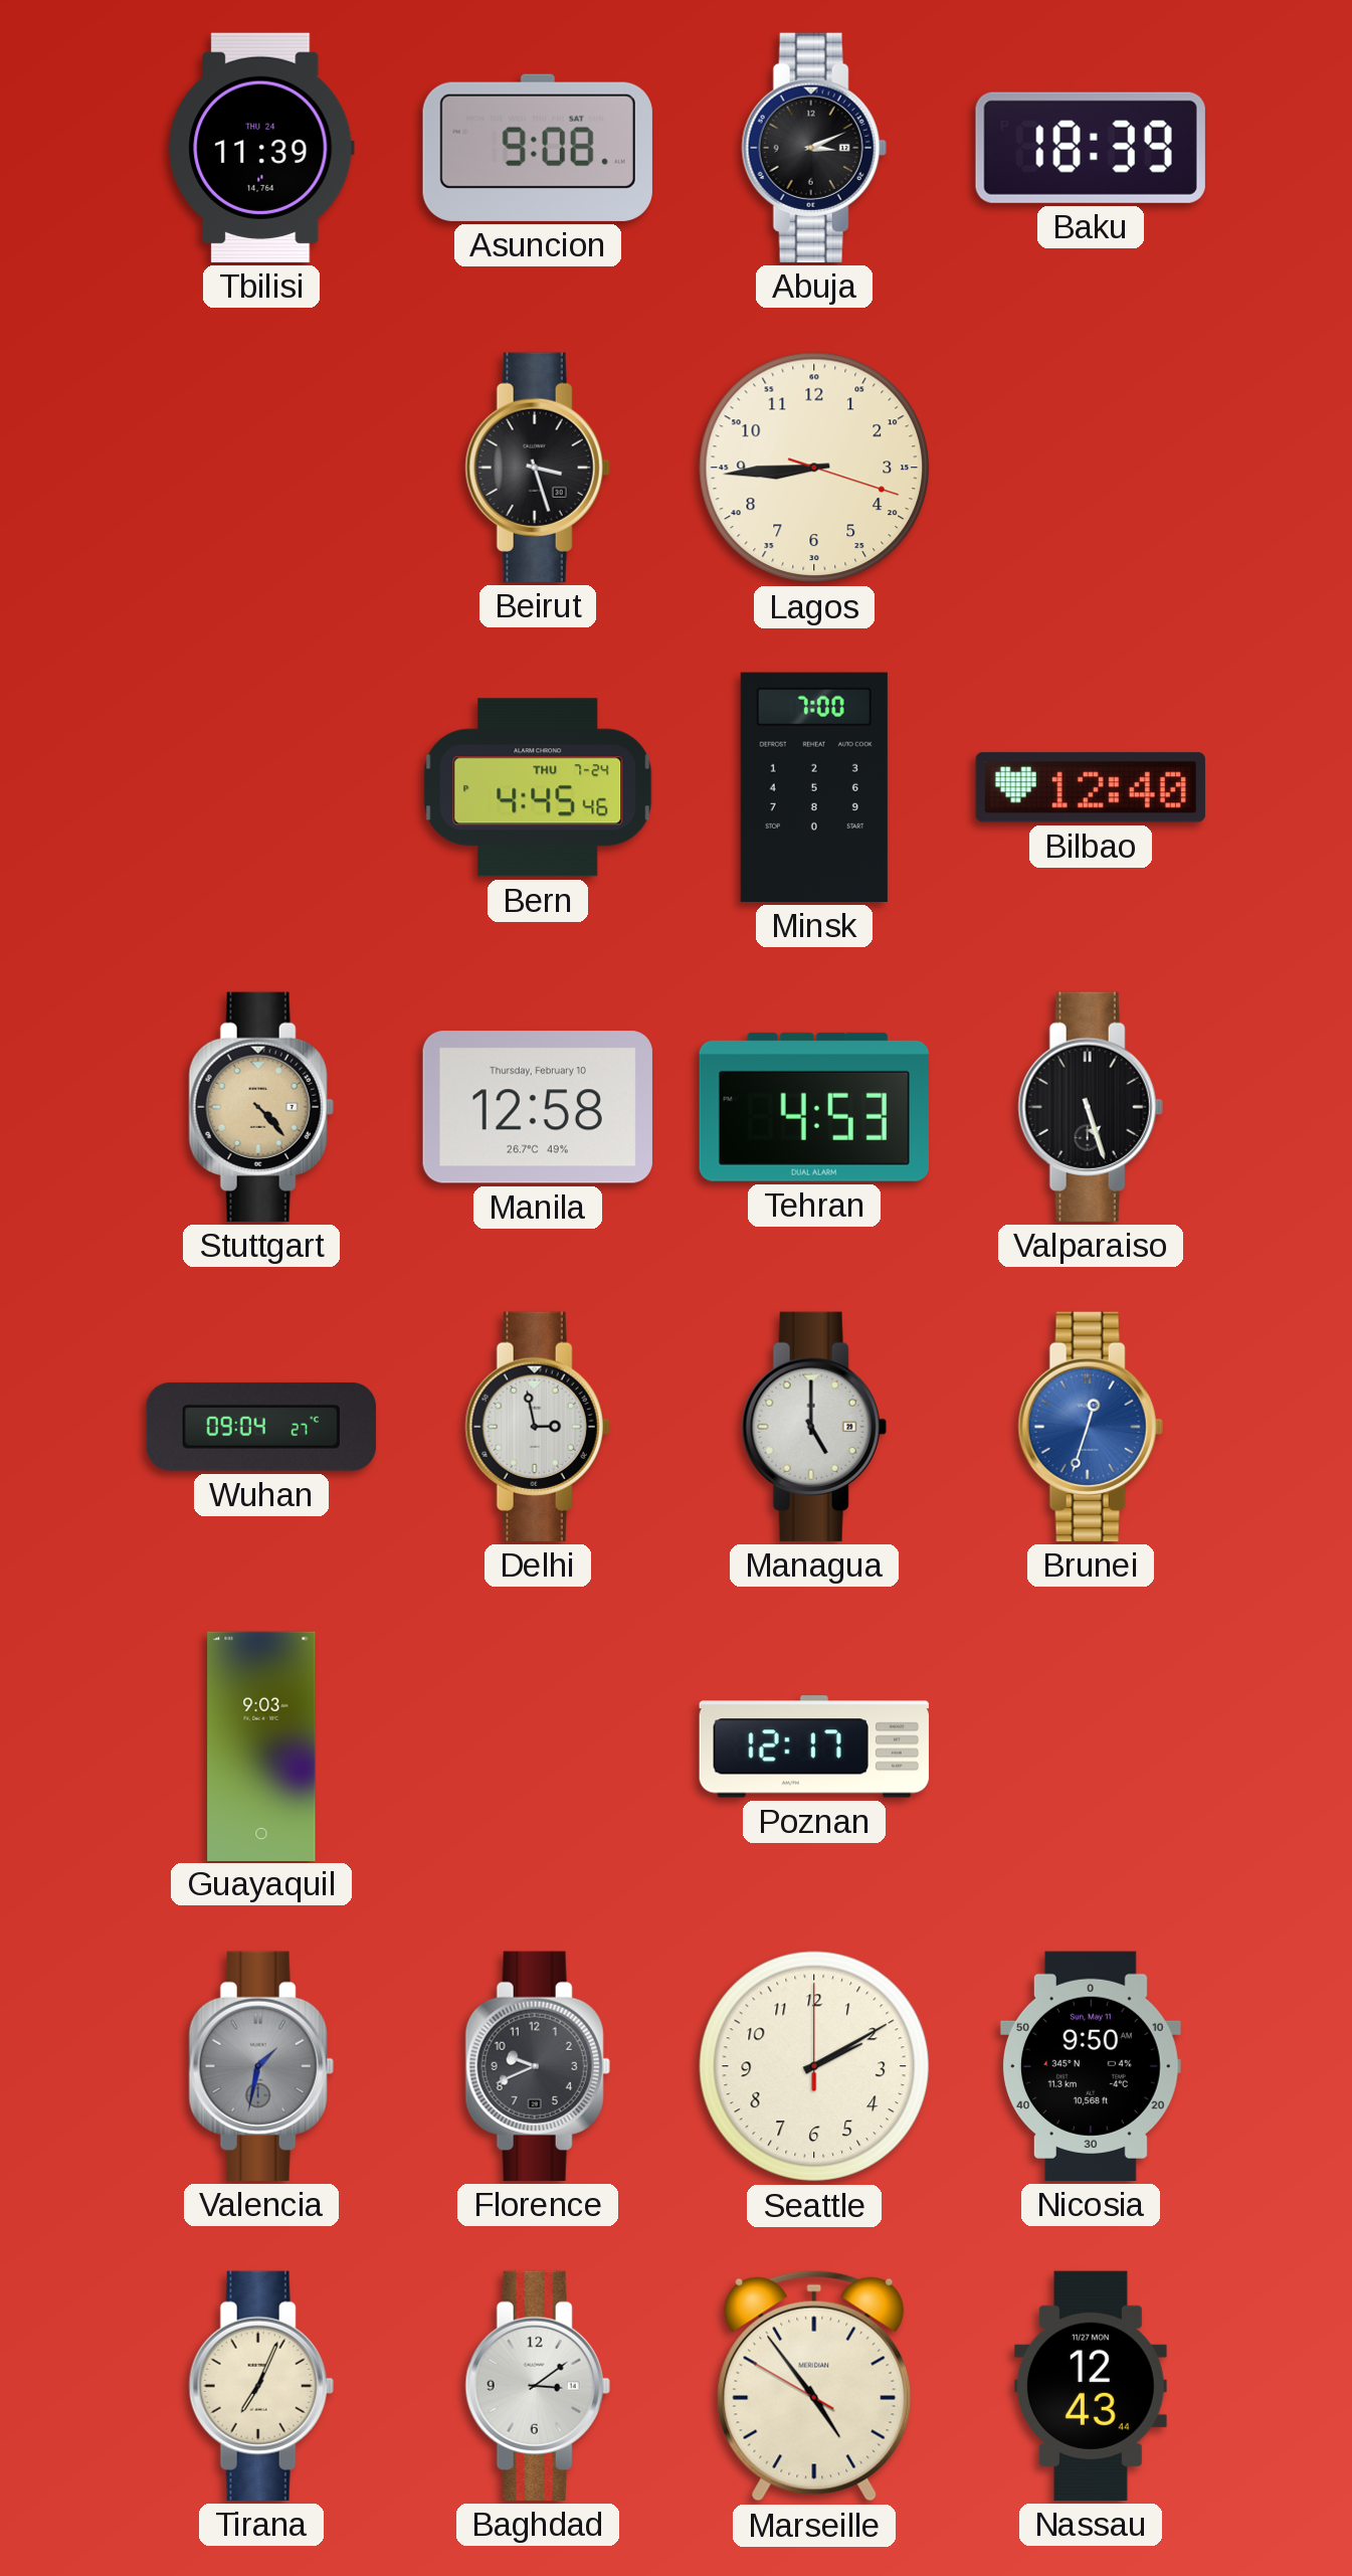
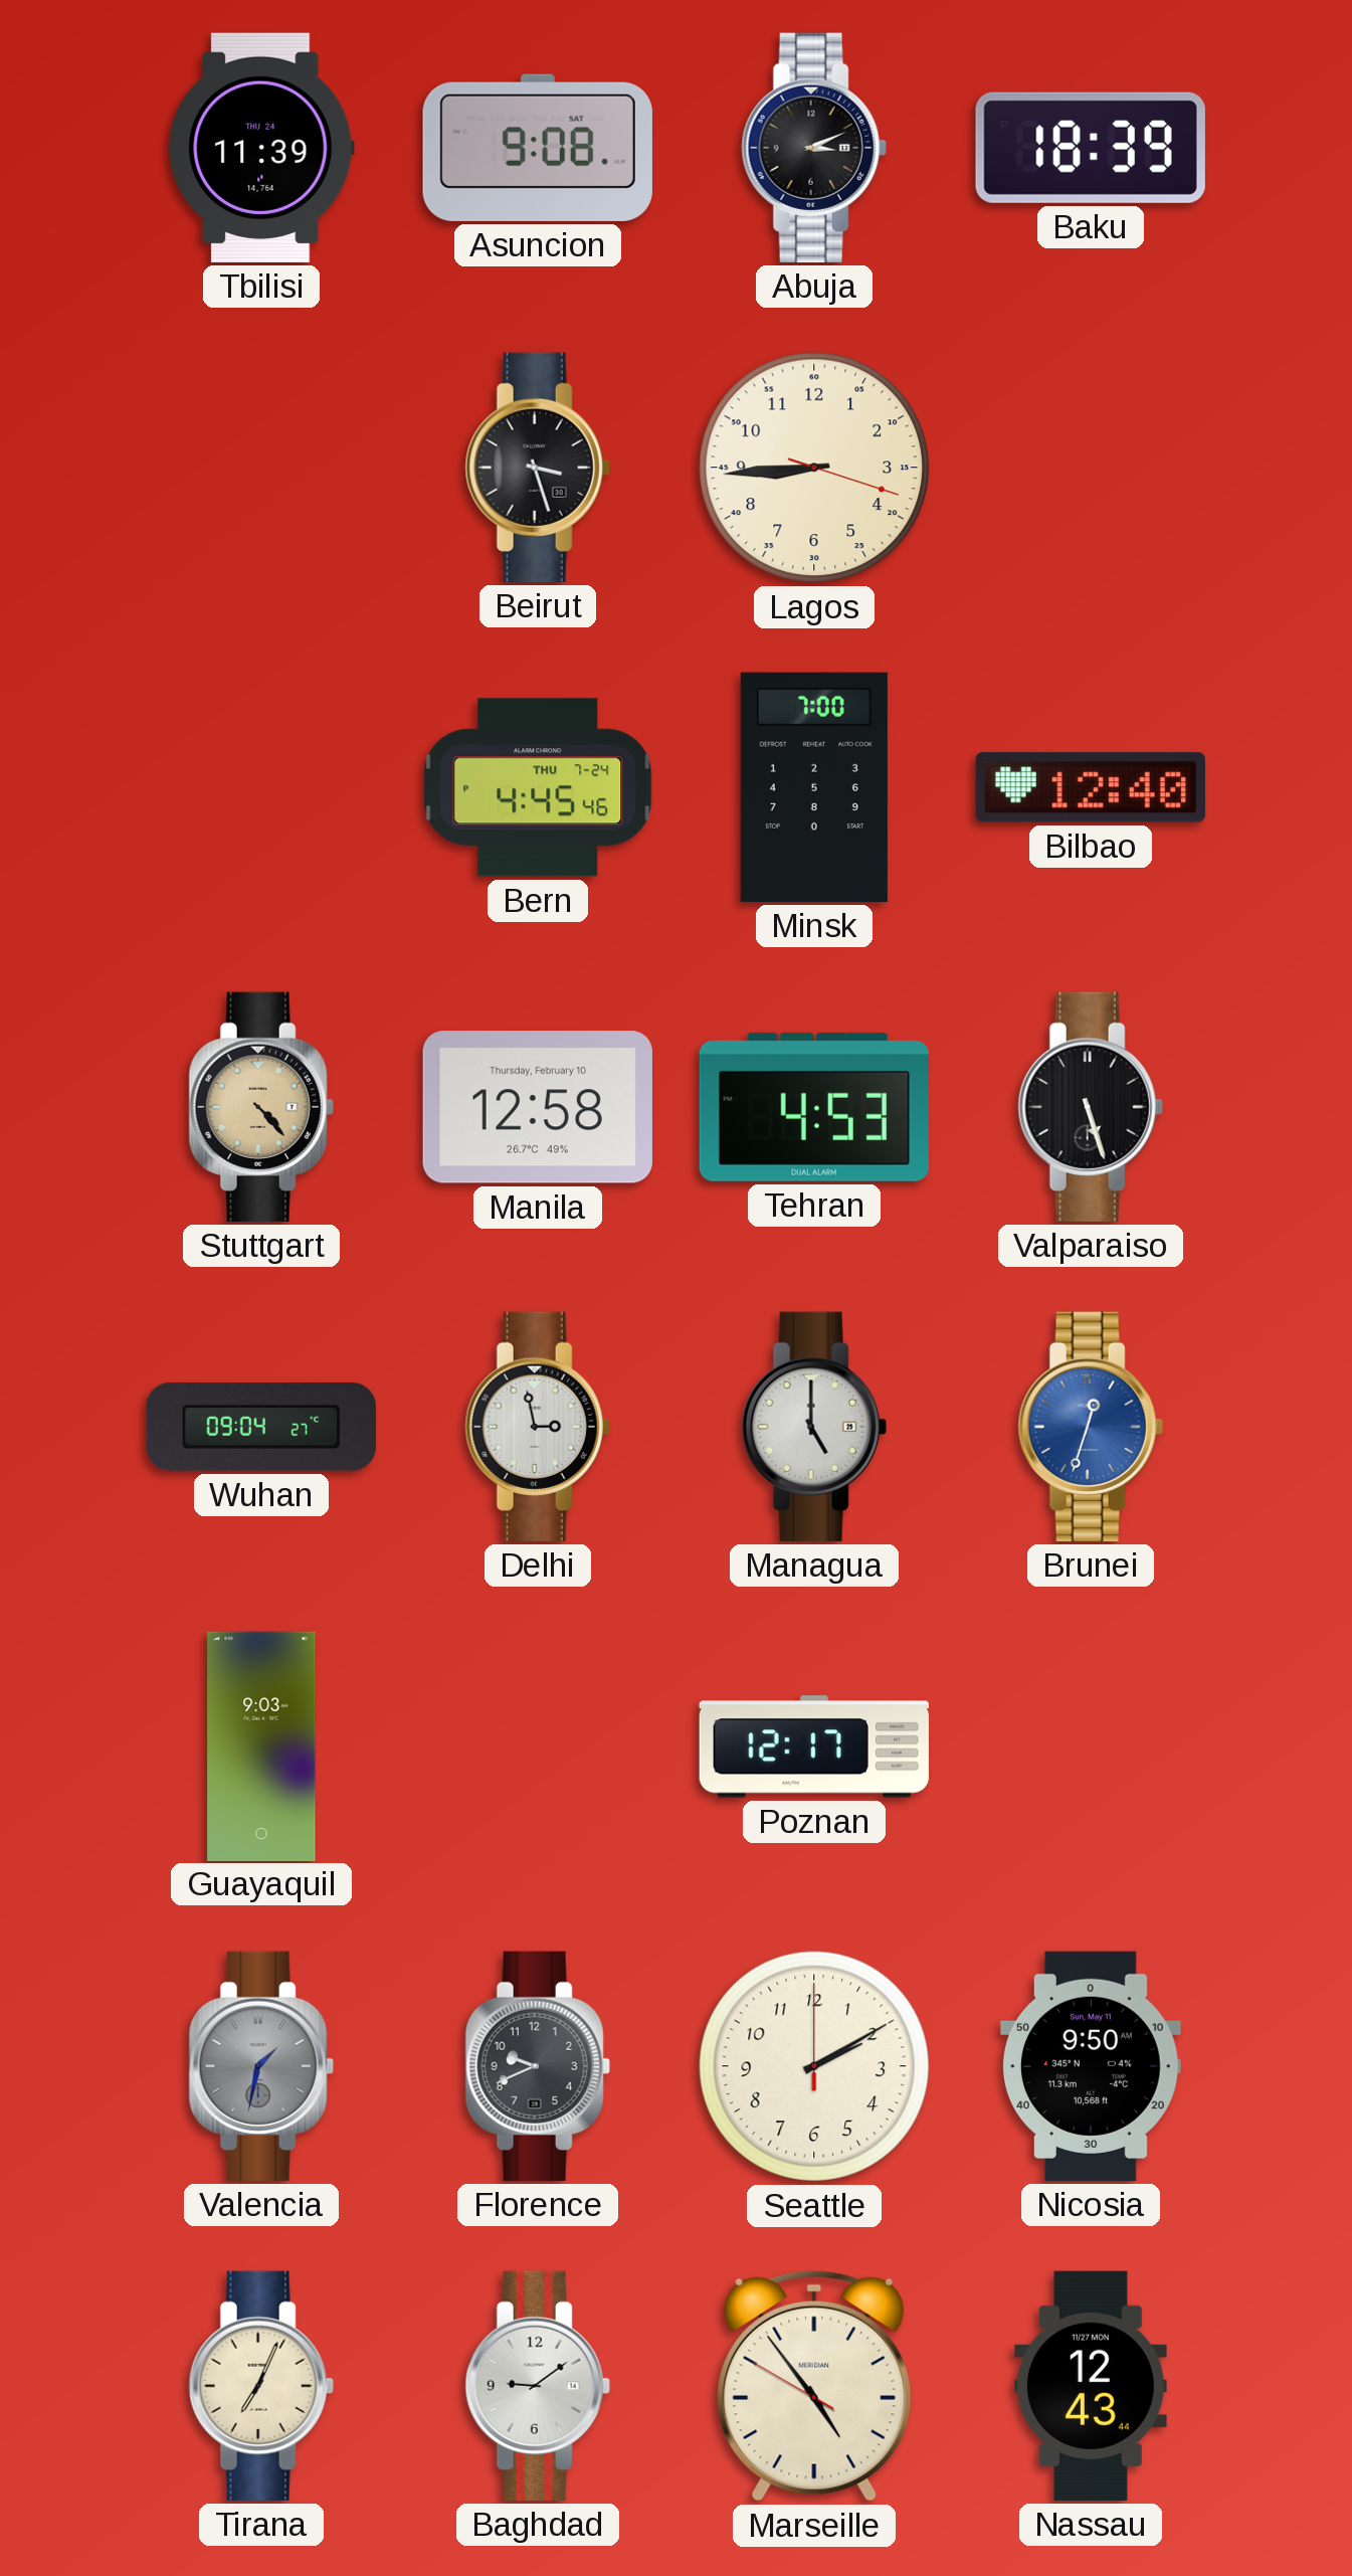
Baghdad: 3:09 -> 9:09
